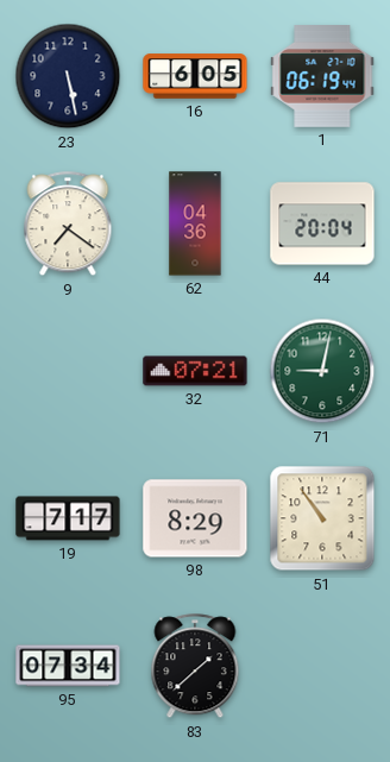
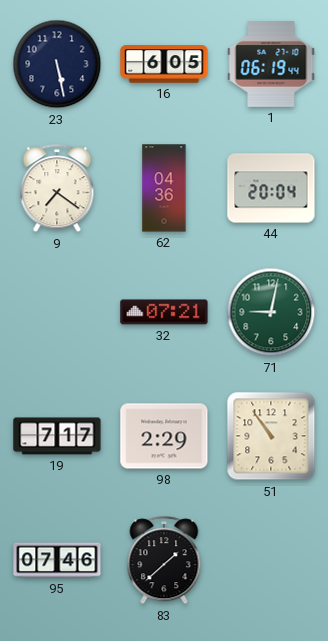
98: 8:29 -> 2:29
95: 07:34 -> 07:46
